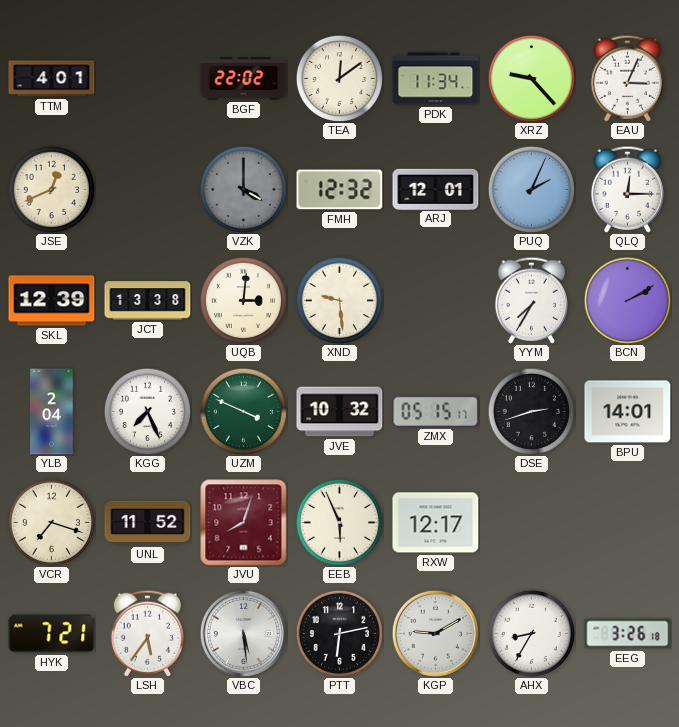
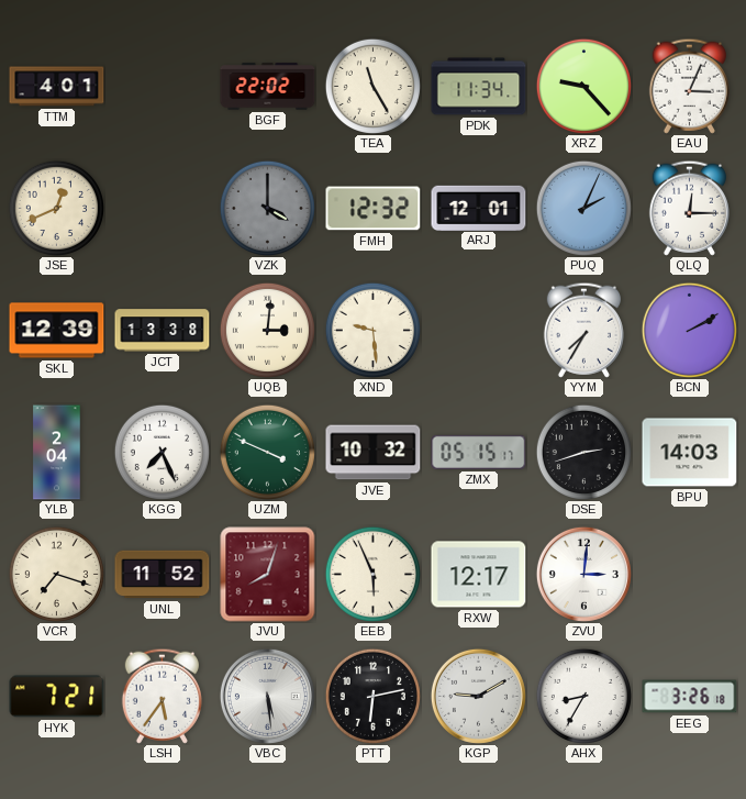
TEA: 12:09 -> 11:25
BPU: 14:01 -> 14:03
ZVU: none -> 3:01
